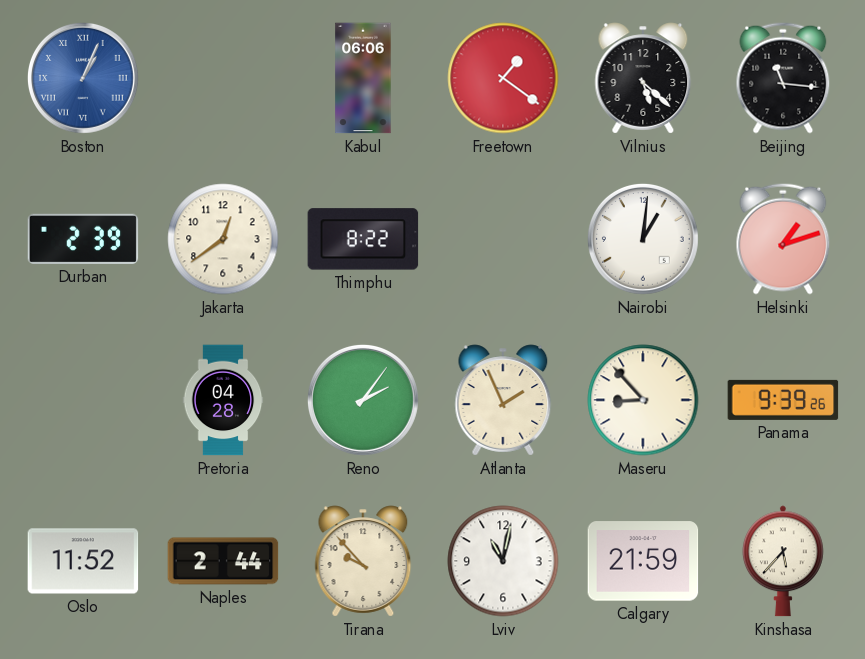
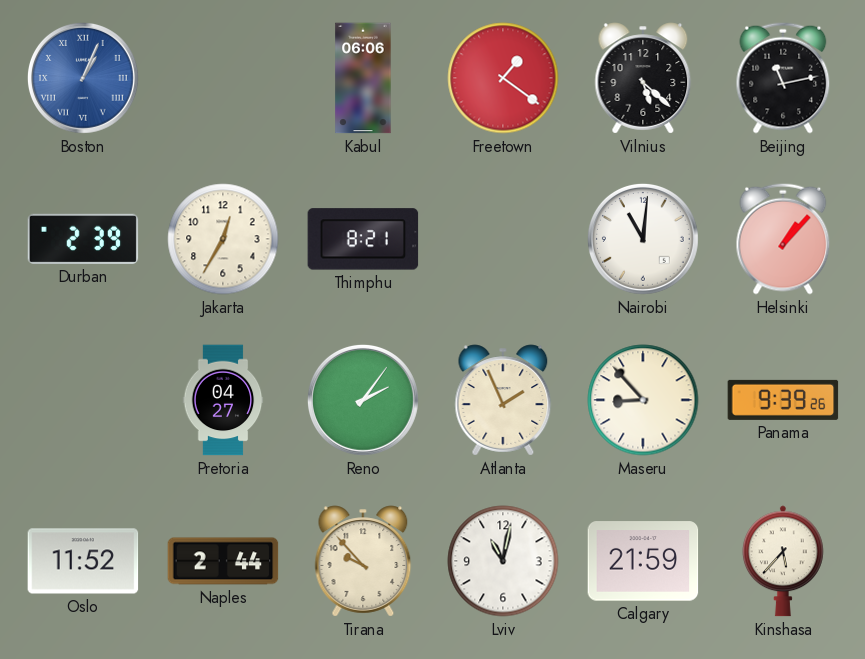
Beijing: 11:16 -> 11:13
Jakarta: 12:39 -> 12:35
Thimphu: 8:22 -> 8:21
Nairobi: 1:01 -> 11:01
Helsinki: 1:12 -> 1:07
Pretoria: 04:28 -> 04:27
